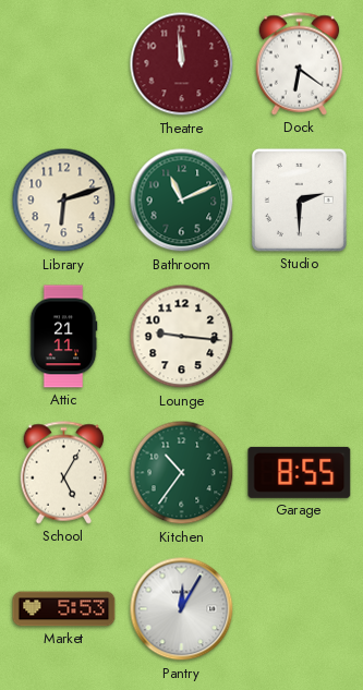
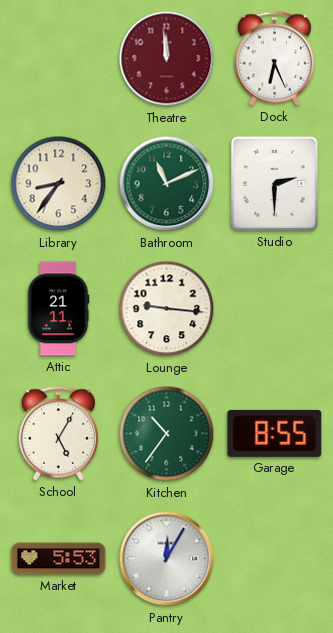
Dock: 6:21 -> 6:26
Library: 6:12 -> 8:36
